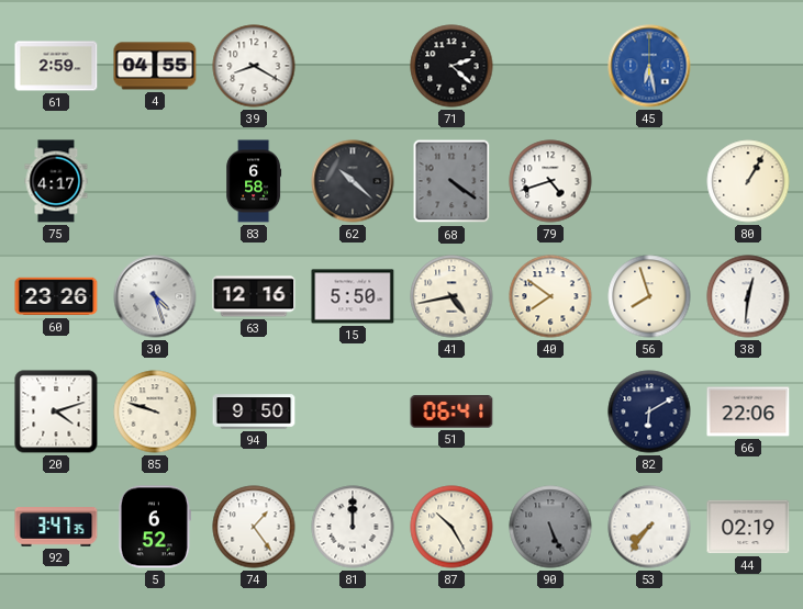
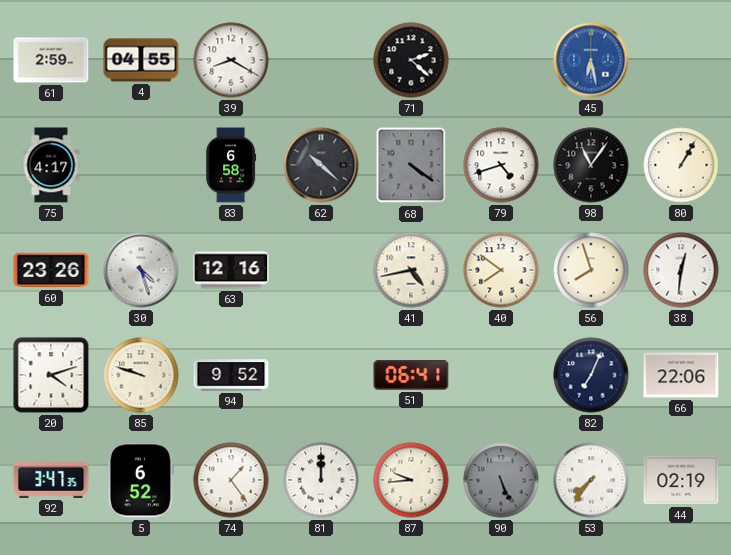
98: none -> 11:06
15: 5:50 -> none
94: 9:50 -> 9:52
82: 6:10 -> 7:04
87: 10:25 -> 9:44
